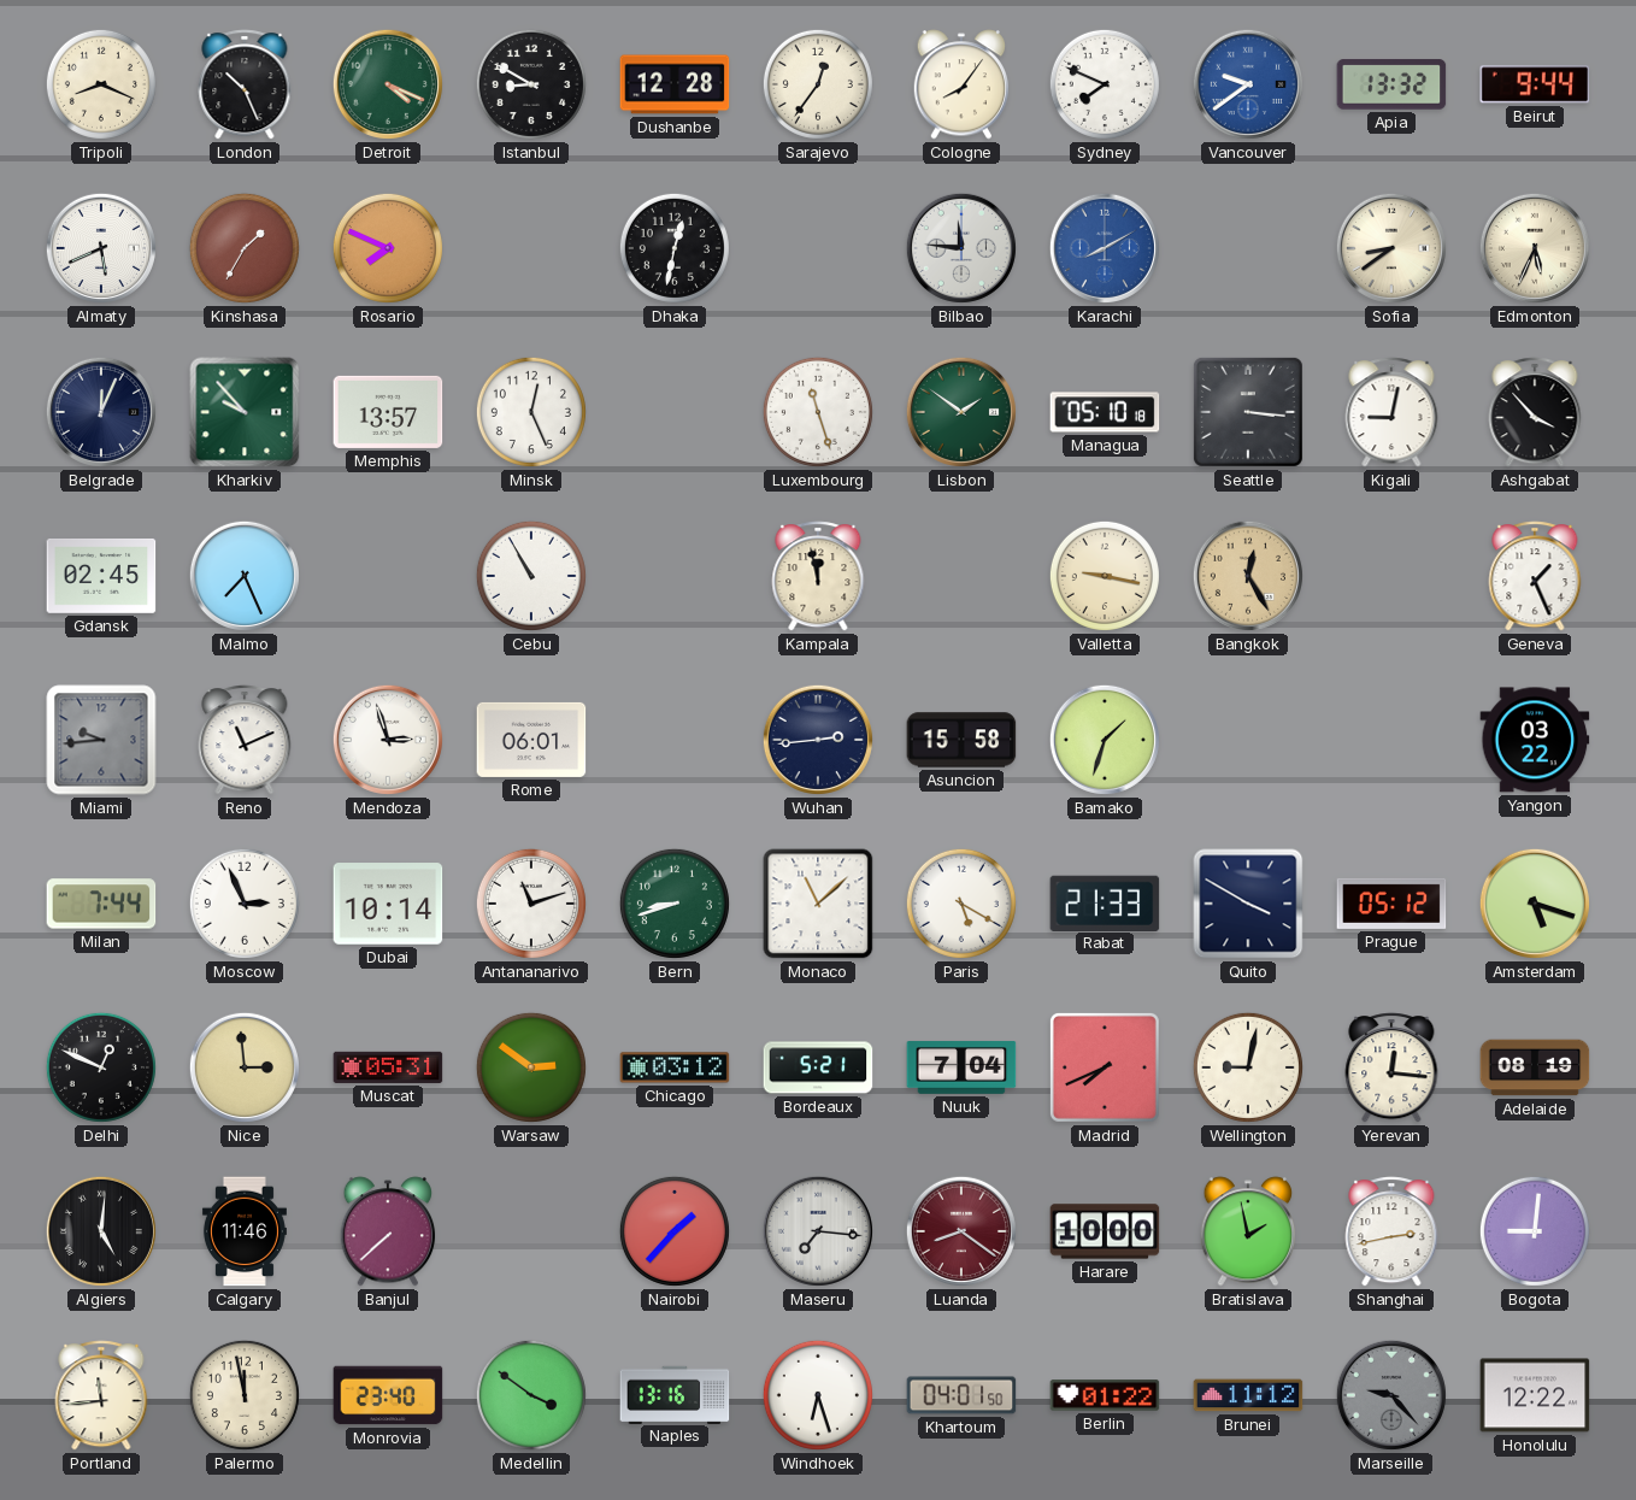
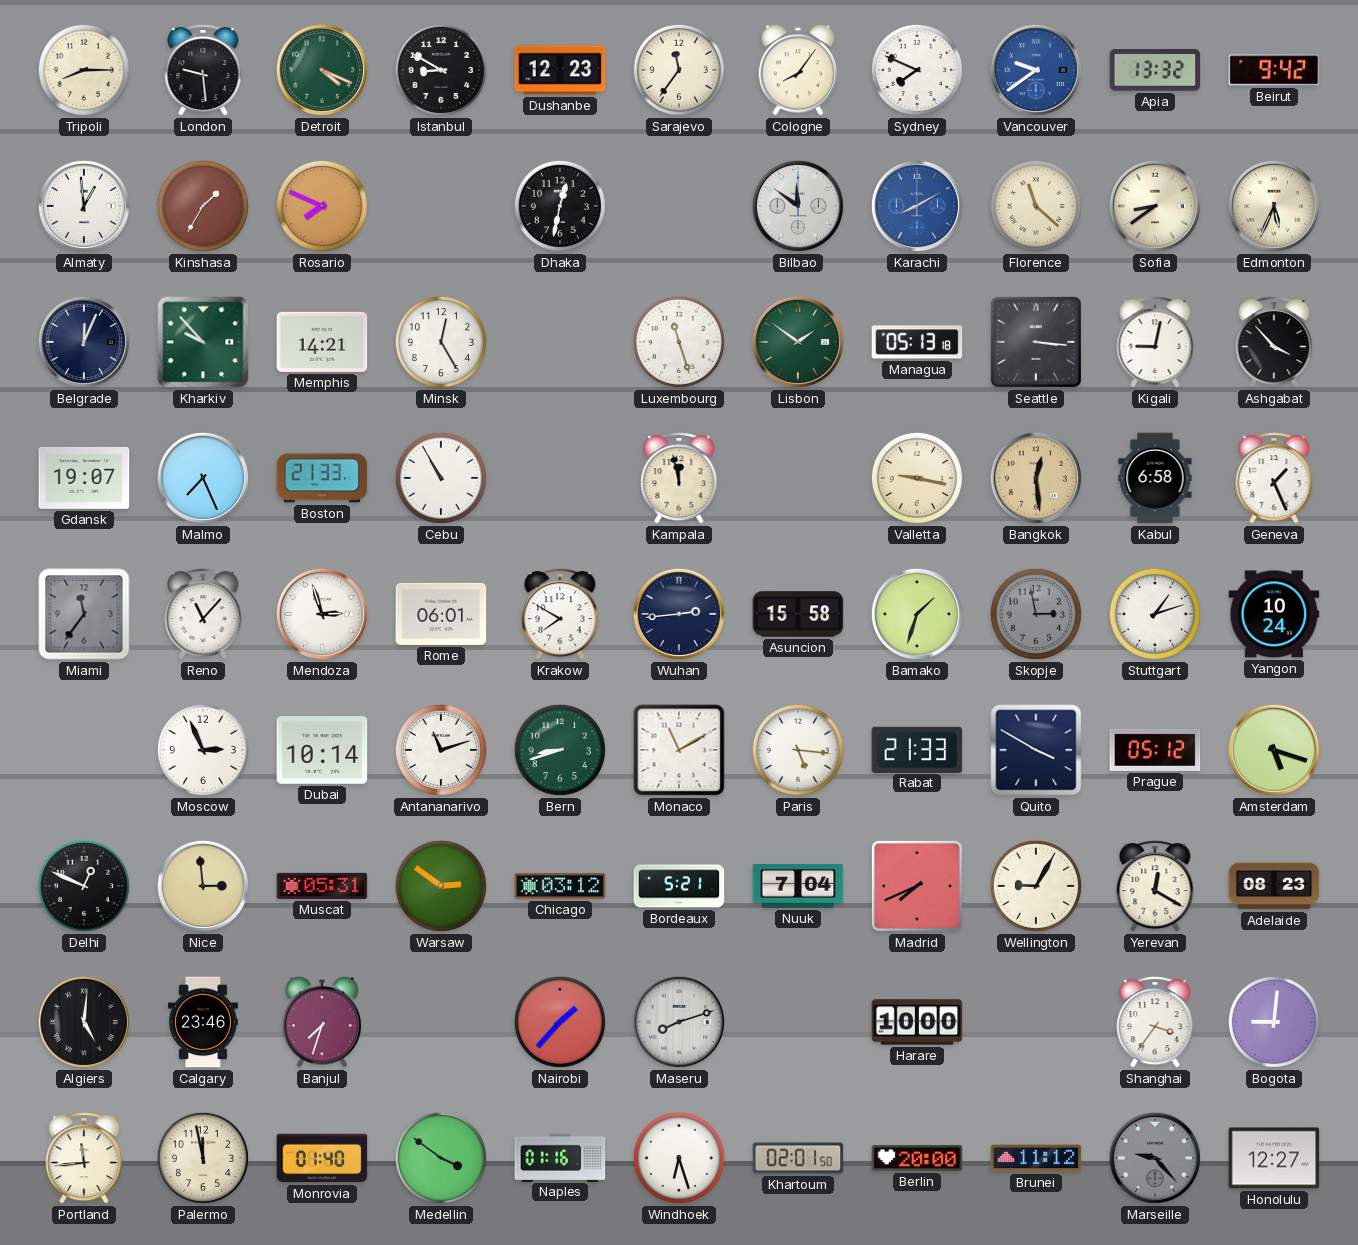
Tripoli: 8:19 -> 8:15
London: 10:26 -> 9:29
Dushanbe: 12:28 -> 12:23
Sarajevo: 12:36 -> 11:36
Beirut: 9:44 -> 9:42
Almaty: 5:41 -> 12:59
Bilbao: 11:46 -> 11:51
Florence: none -> 11:22
Memphis: 13:57 -> 14:21
Minsk: 12:26 -> 12:25
Managua: 05:10 -> 05:13
Gdansk: 02:45 -> 19:07
Boston: none -> 21:33
Bangkok: 12:25 -> 12:29
Kabul: none -> 6:58
Miami: 9:44 -> 11:36
Reno: 11:11 -> 11:07
Krakow: none -> 7:50
Skopje: none -> 2:58
Stuttgart: none -> 1:12
Yangon: 03:22 -> 10:24
Milan: 7:44 -> none
Monaco: 11:08 -> 11:10
Paris: 5:20 -> 5:16
Wellington: 9:02 -> 9:05
Yerevan: 12:16 -> 12:20
Adelaide: 08:19 -> 08:23
Calgary: 11:46 -> 23:46
Banjul: 7:38 -> 7:33
Maseru: 7:16 -> 8:12
Luanda: 8:21 -> none
Bratislava: 1:58 -> none
Shanghai: 2:43 -> 3:36
Monrovia: 23:40 -> 01:40
Naples: 13:16 -> 01:16
Khartoum: 04:01 -> 02:01
Berlin: 01:22 -> 20:00
Honolulu: 12:22 -> 12:27
